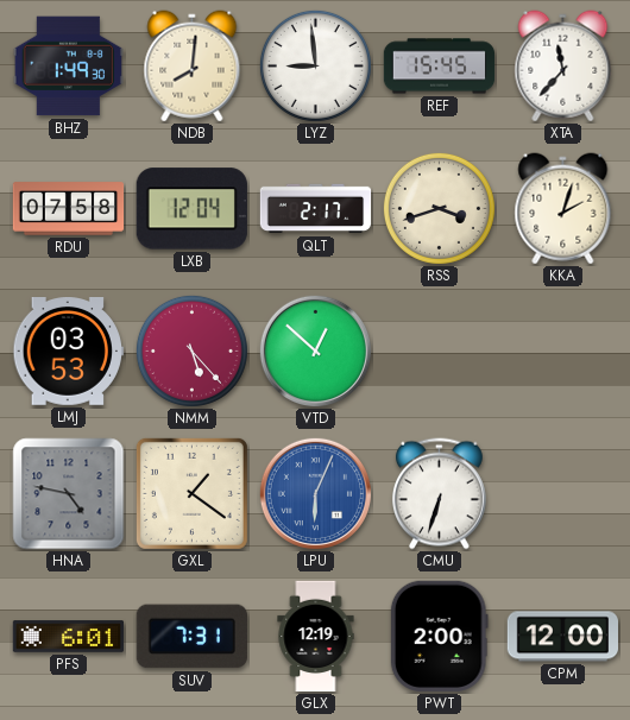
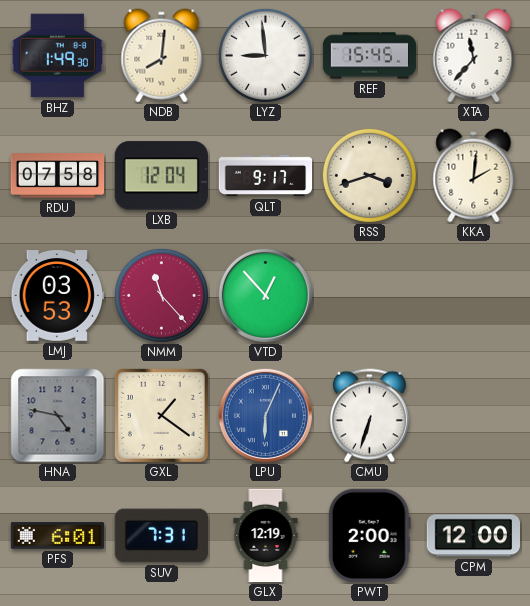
QLT: 2:17 -> 9:17
KKA: 2:03 -> 2:01
NMM: 5:23 -> 11:23
VTD: 12:52 -> 12:53
